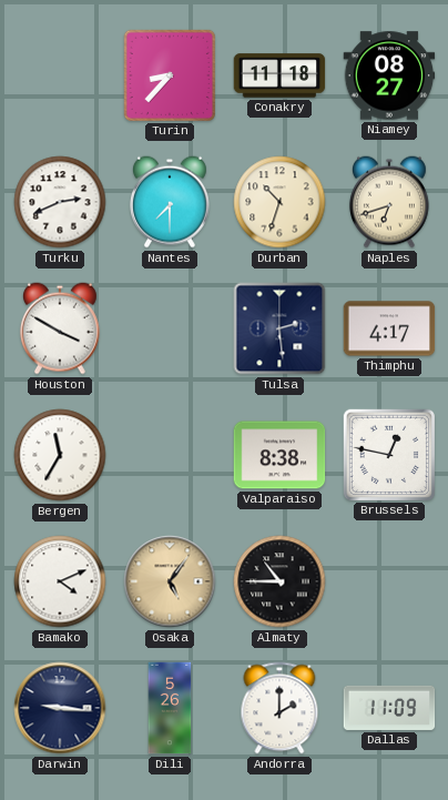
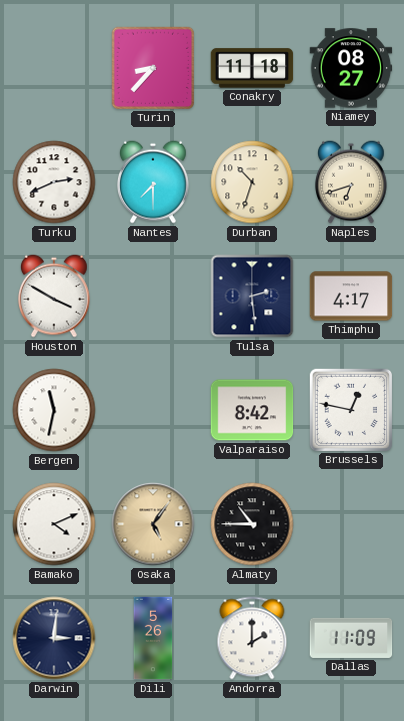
Bergen: 11:35 -> 11:32
Valparaiso: 8:38 -> 8:42
Darwin: 9:16 -> 3:01
